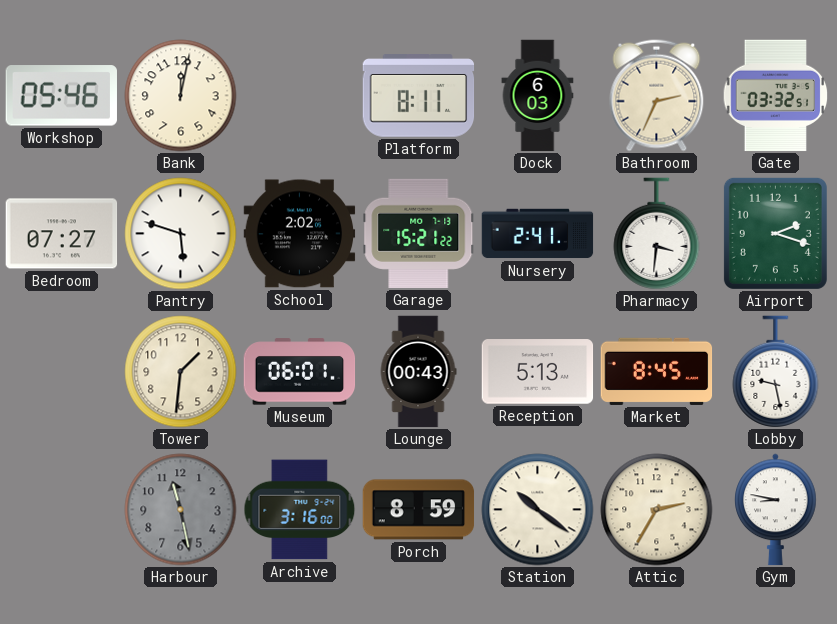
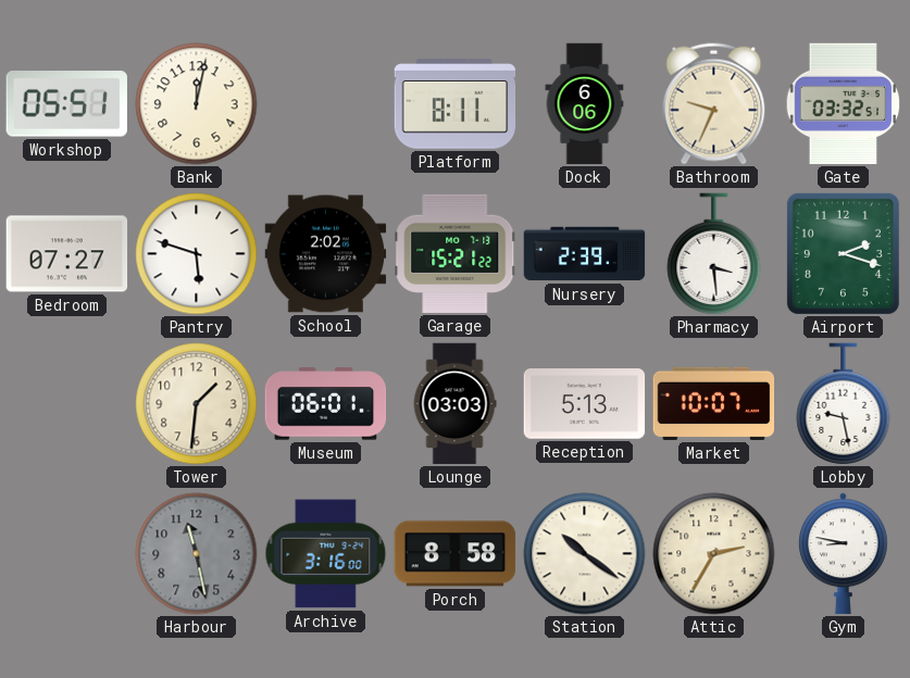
Workshop: 05:46 -> 05:51
Dock: 6:03 -> 6:06
Bathroom: 2:34 -> 9:34
Nursery: 2:41 -> 2:39
Pharmacy: 3:31 -> 3:29
Lounge: 00:43 -> 03:03
Market: 8:45 -> 10:07
Porch: 8:59 -> 8:58
